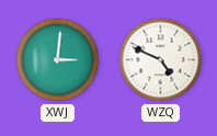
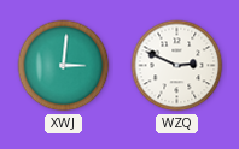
WZQ: 4:49 -> 2:49
